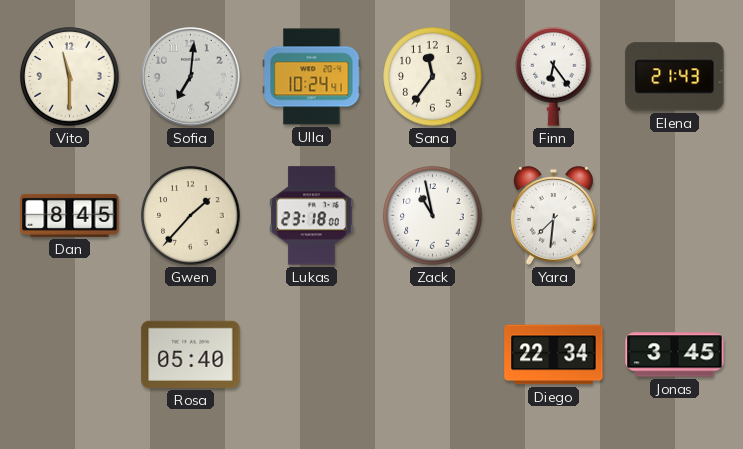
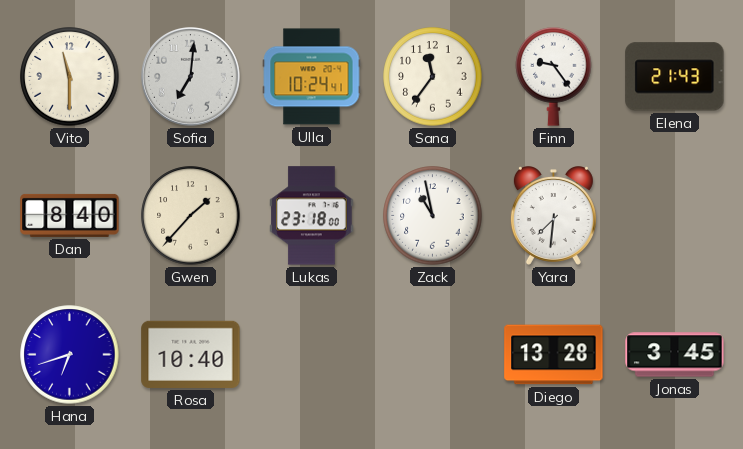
Finn: 6:24 -> 9:24
Dan: 8:45 -> 8:40
Hana: none -> 6:42
Rosa: 05:40 -> 10:40
Diego: 22:34 -> 13:28
